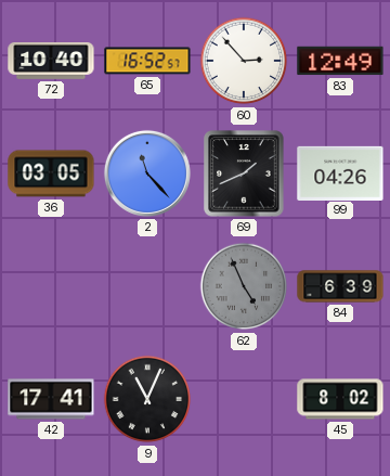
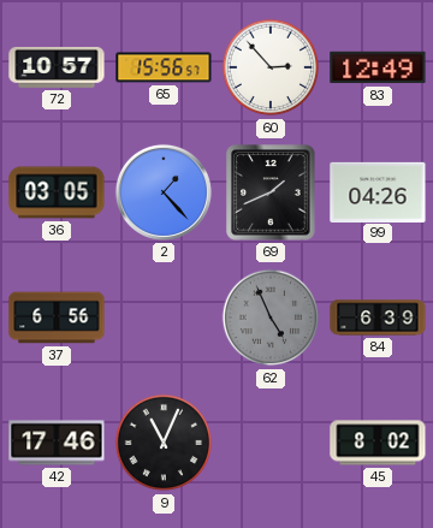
72: 10:40 -> 10:57
65: 16:52 -> 15:56
2: 11:23 -> 1:23
37: none -> 6:56
42: 17:41 -> 17:46
